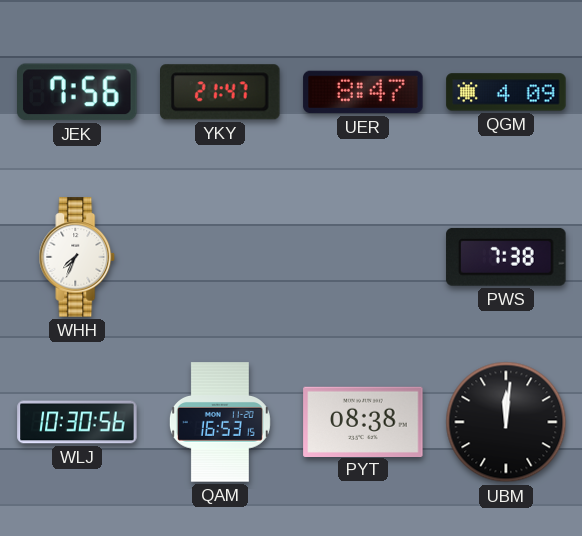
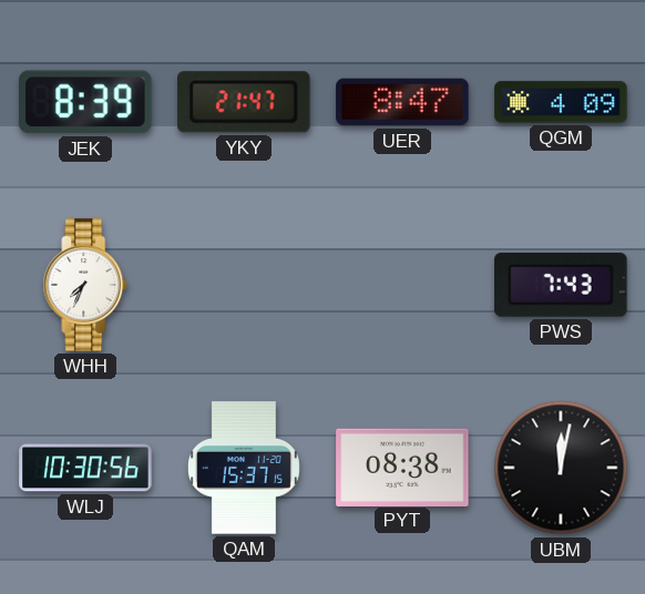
JEK: 7:56 -> 8:39
PWS: 7:38 -> 7:43
QAM: 16:53 -> 15:37
UBM: 12:01 -> 12:02
